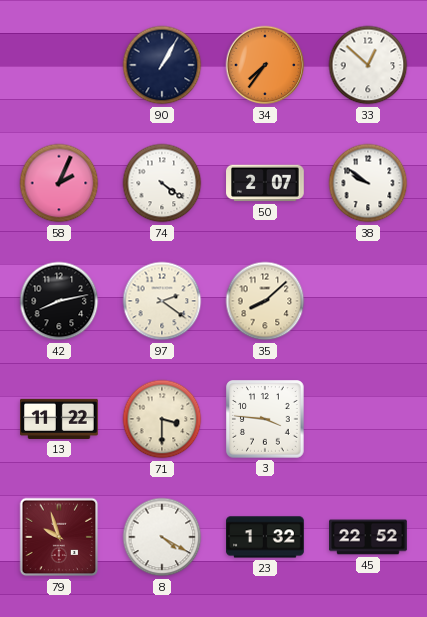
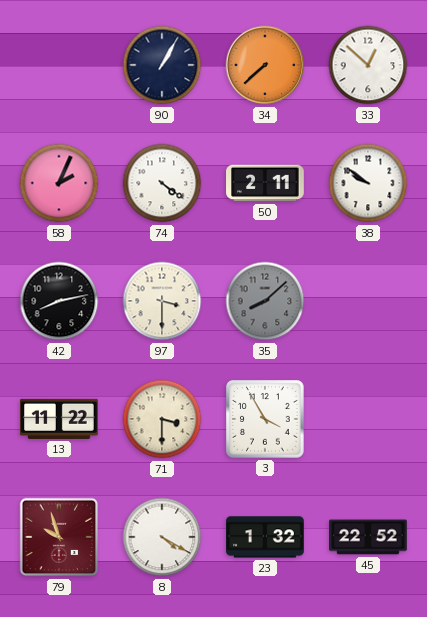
34: 7:36 -> 7:38
50: 2:07 -> 2:11
97: 2:21 -> 3:30
35 dial: cream -> grey
3: 3:46 -> 3:55
